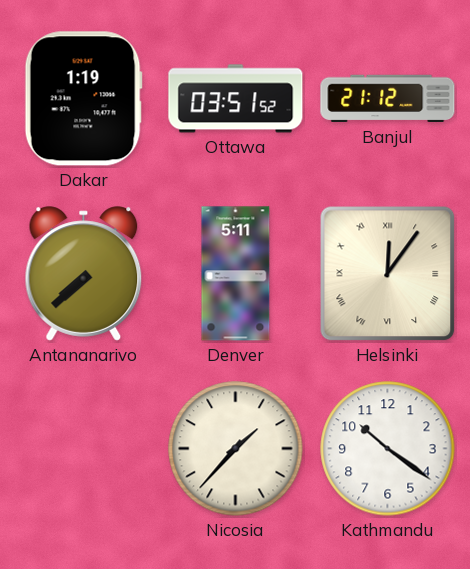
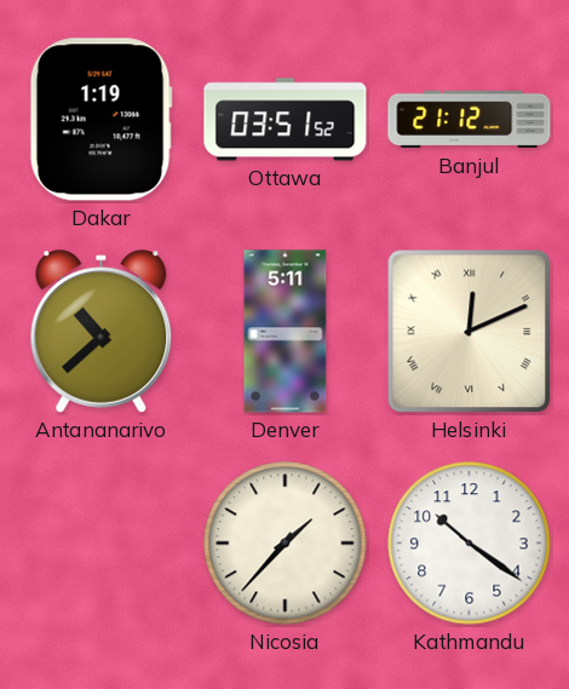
Antananarivo: 7:38 -> 10:38
Helsinki: 12:06 -> 12:11
